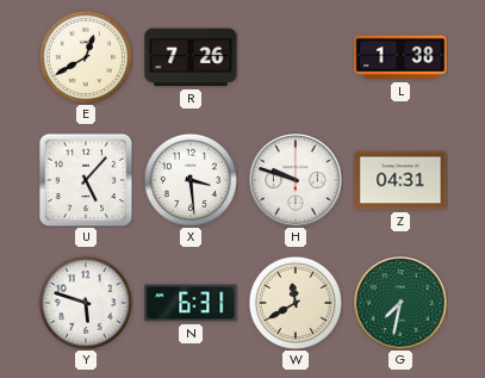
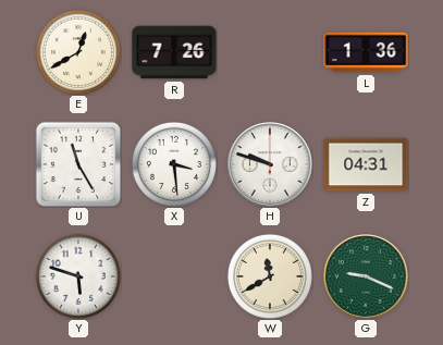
L: 1:38 -> 1:36
U: 5:07 -> 11:25
N: 6:31 -> none
G: 7:32 -> 9:19
